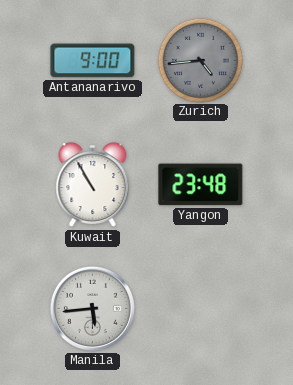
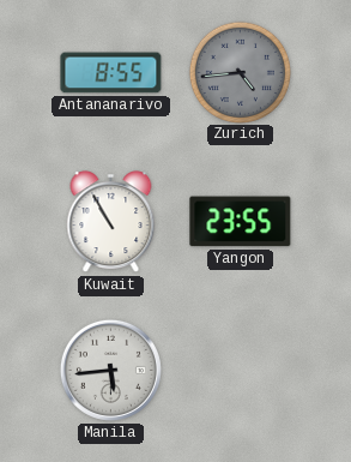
Antananarivo: 9:00 -> 8:55
Yangon: 23:48 -> 23:55
